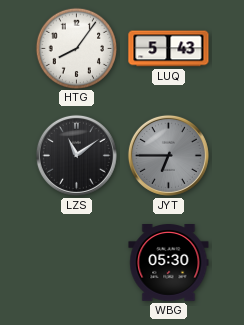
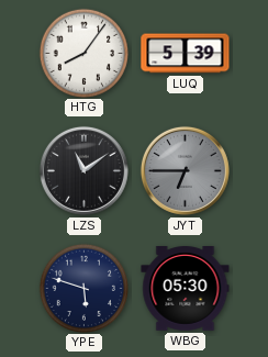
LUQ: 5:43 -> 5:39
YPE: none -> 5:48
